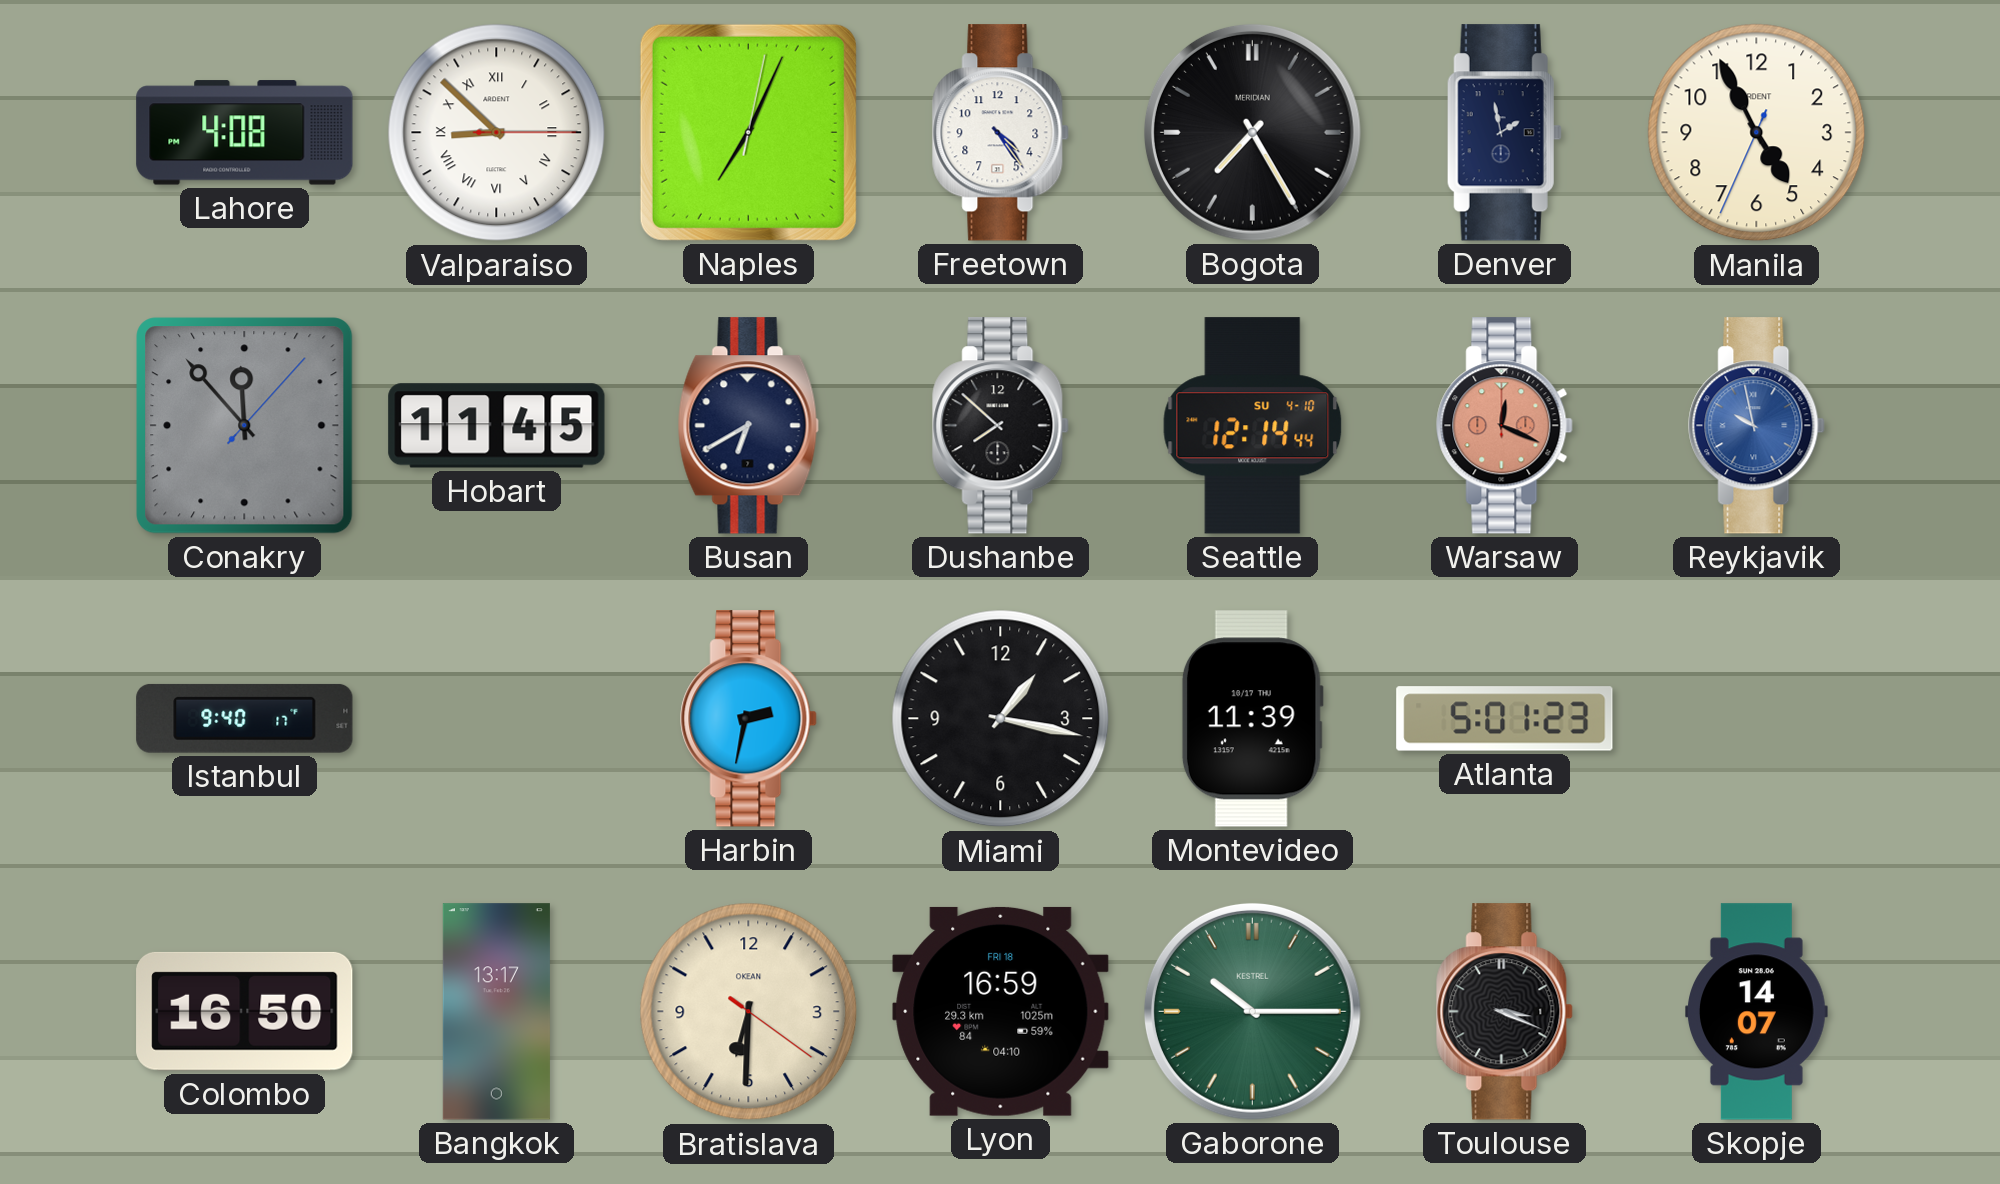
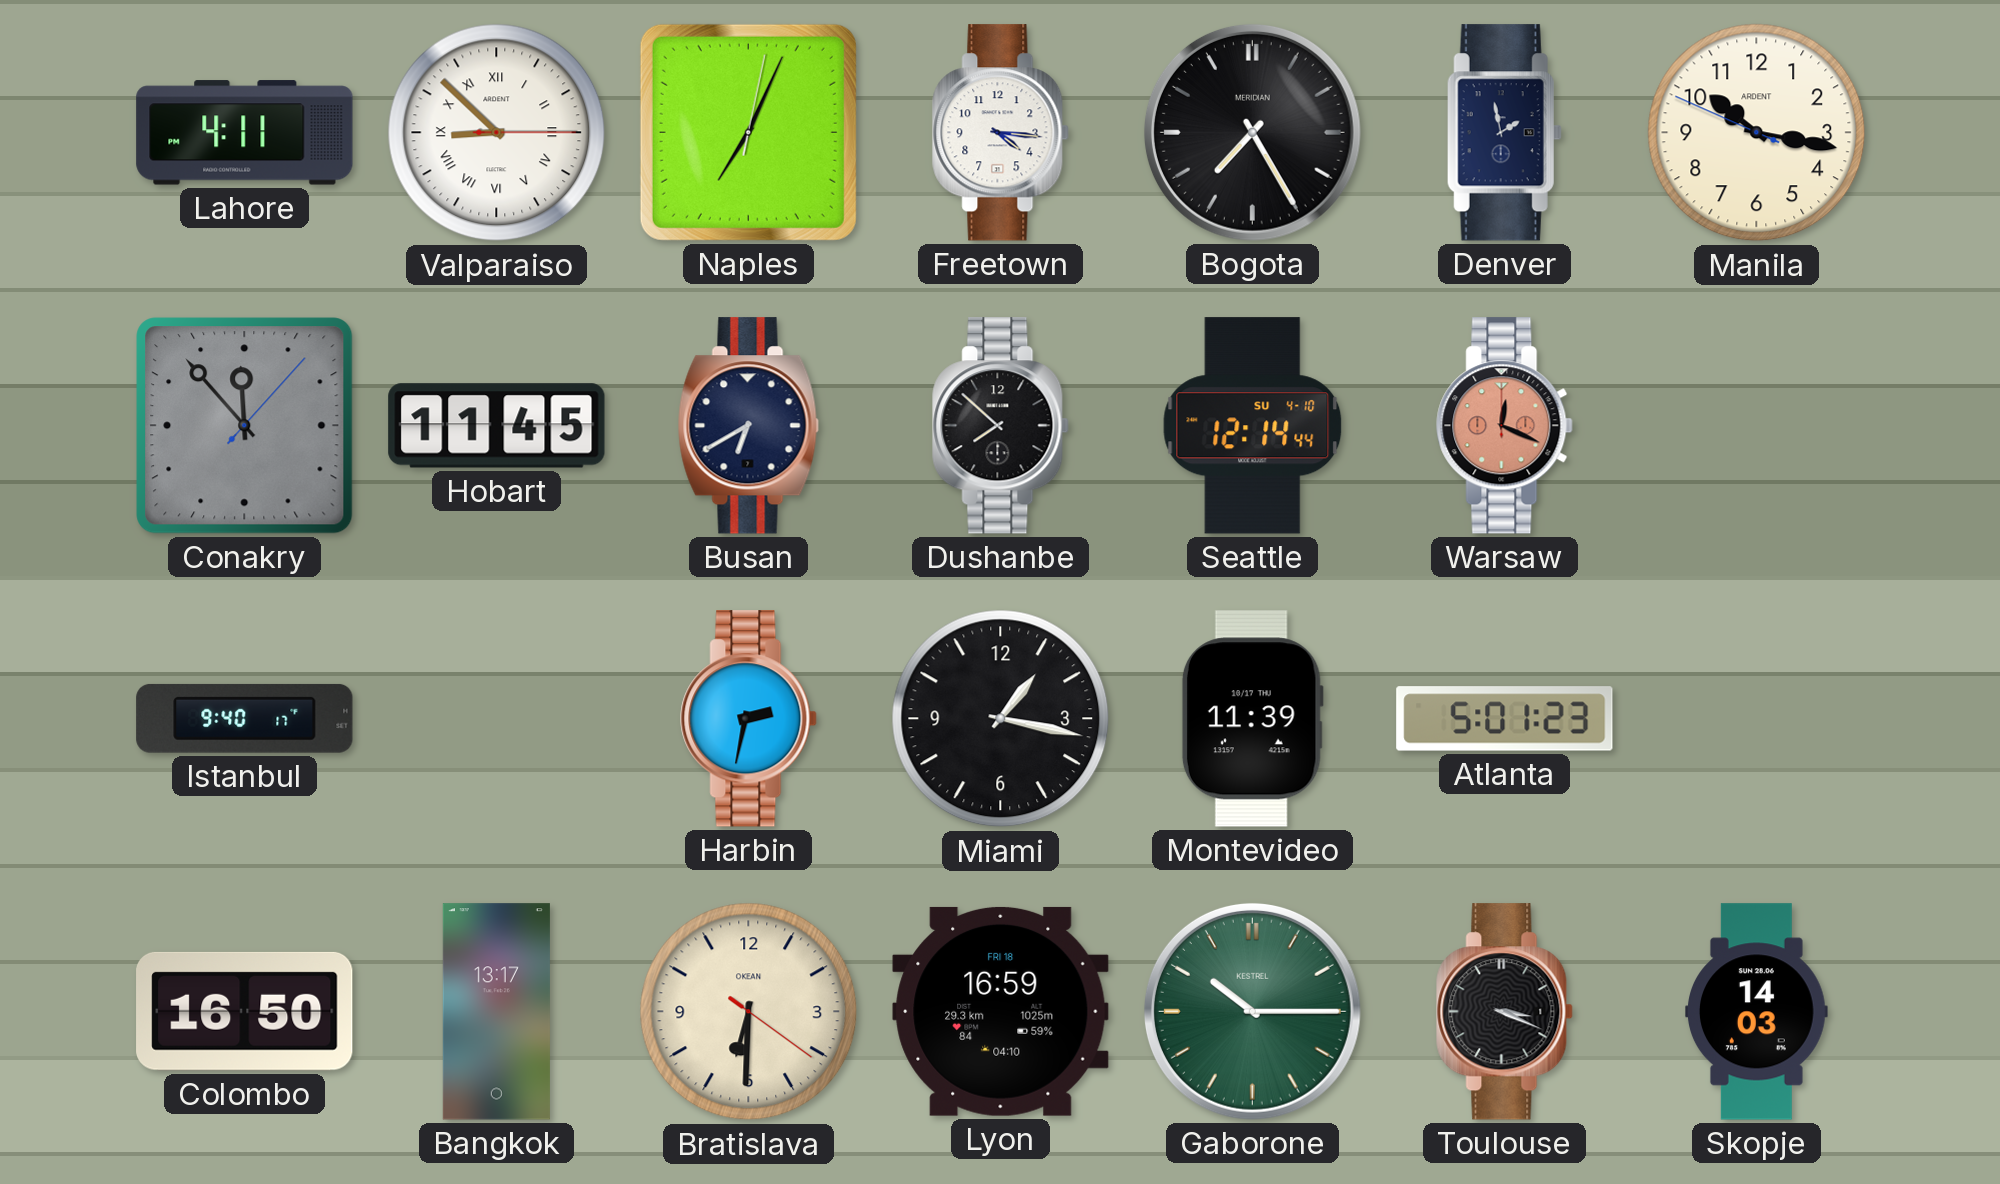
Lahore: 4:08 -> 4:11
Freetown: 4:24 -> 4:16
Manila: 4:55 -> 10:16
Reykjavik: 9:58 -> none
Skopje: 14:07 -> 14:03
